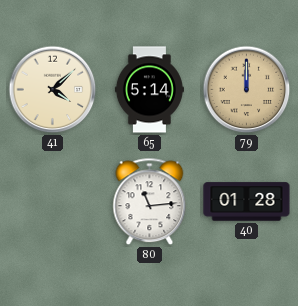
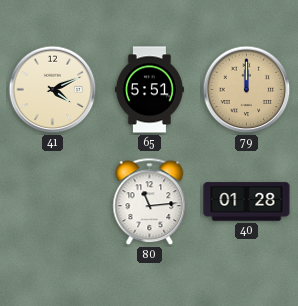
41: 4:08 -> 4:11
65: 5:14 -> 5:51
